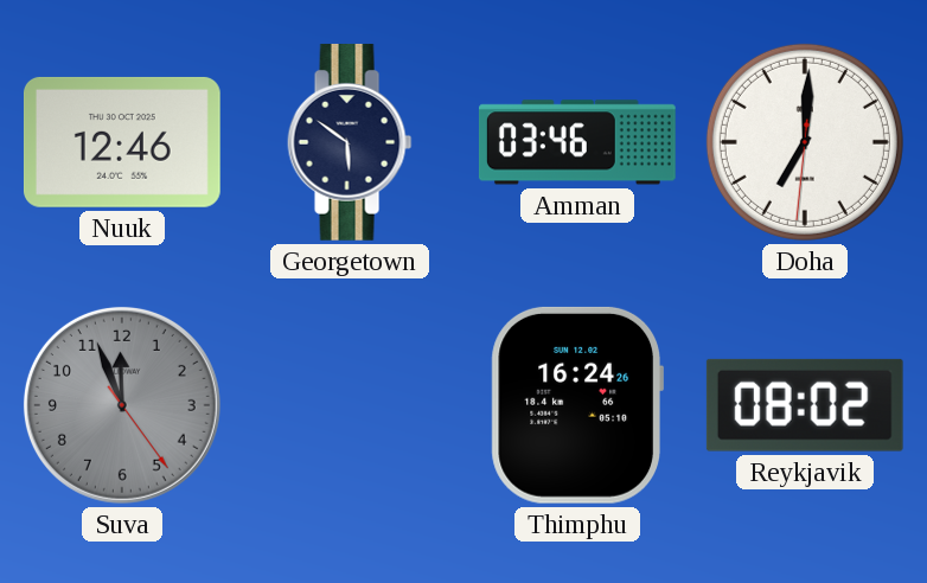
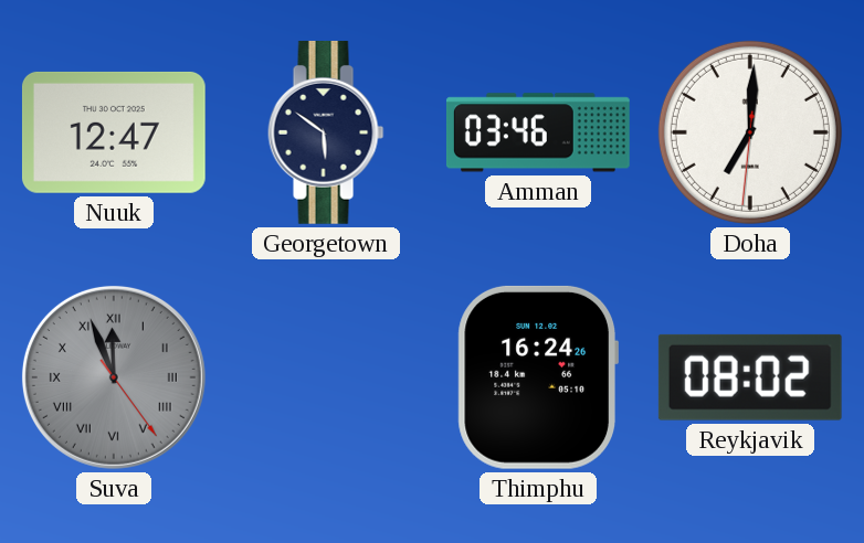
Nuuk: 12:46 -> 12:47
Suva numerals: Arabic -> Roman
